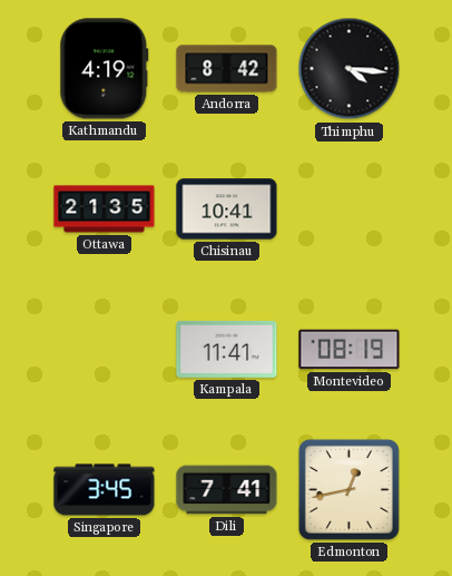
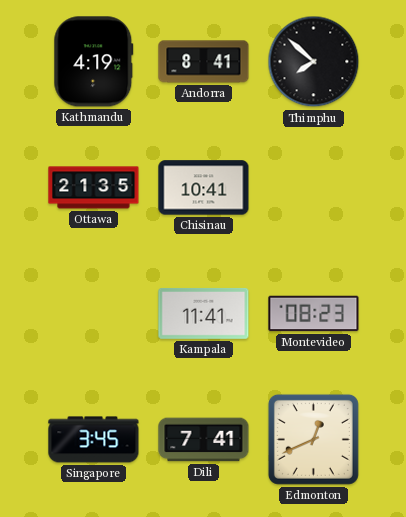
Andorra: 8:42 -> 8:41
Thimphu: 4:16 -> 7:52
Montevideo: 08:19 -> 08:23
Edmonton: 12:43 -> 12:41
